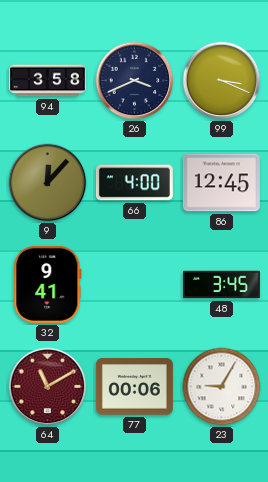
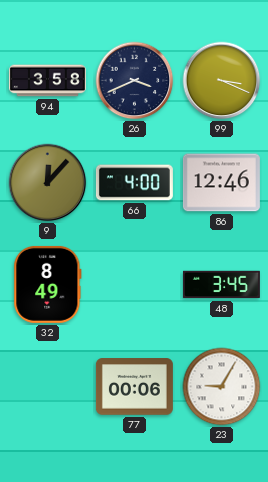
86: 12:45 -> 12:46
32: 9:41 -> 8:49
64: 11:10 -> none
